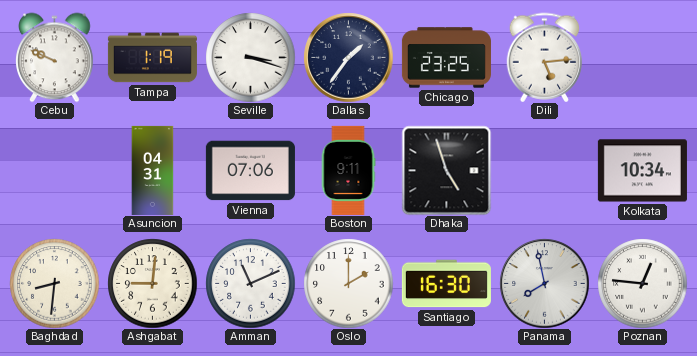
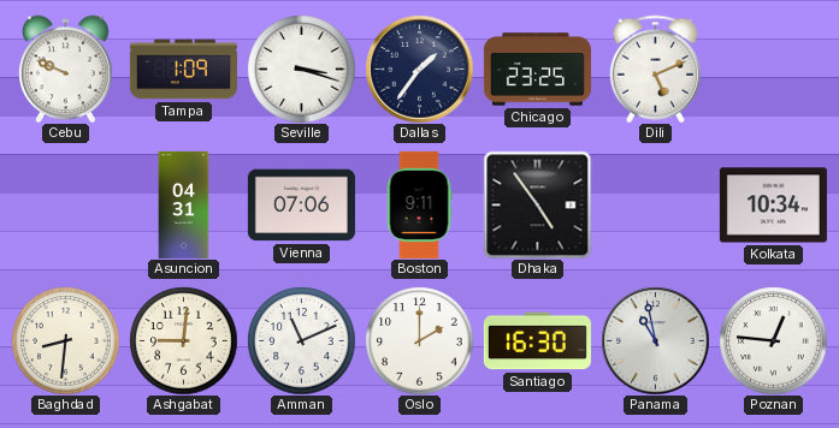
Tampa: 1:19 -> 1:09
Dili: 5:14 -> 5:11
Dhaka: 4:57 -> 4:54
Panama: 7:58 -> 10:58
